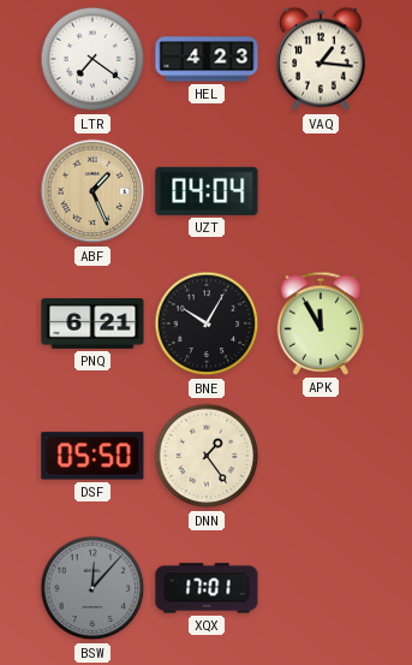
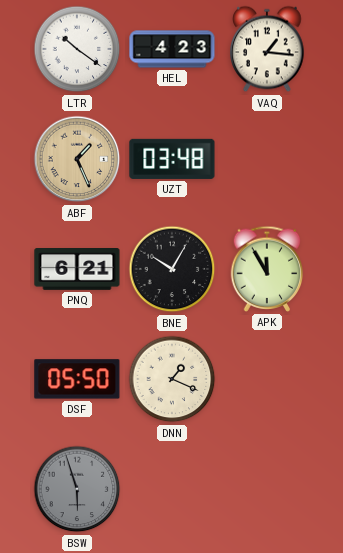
LTR: 7:21 -> 10:21
UZT: 04:04 -> 03:48
DNN: 1:24 -> 1:19
BSW: 12:07 -> 5:57
XQX: 17:01 -> none
